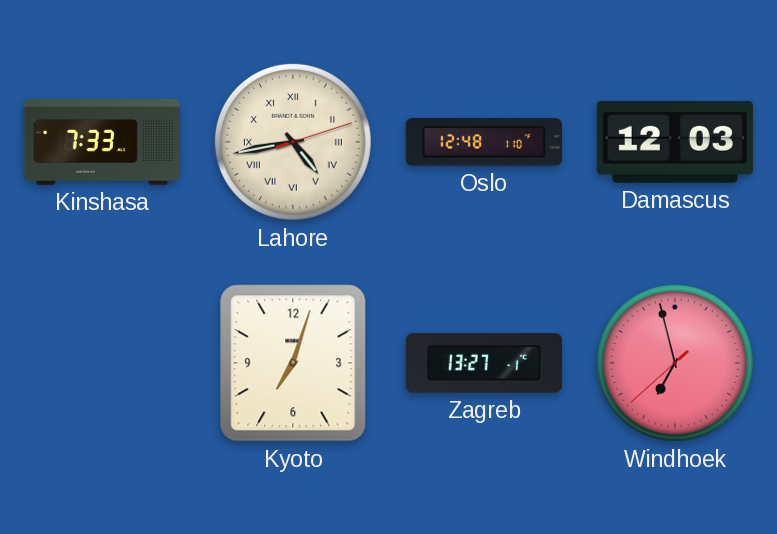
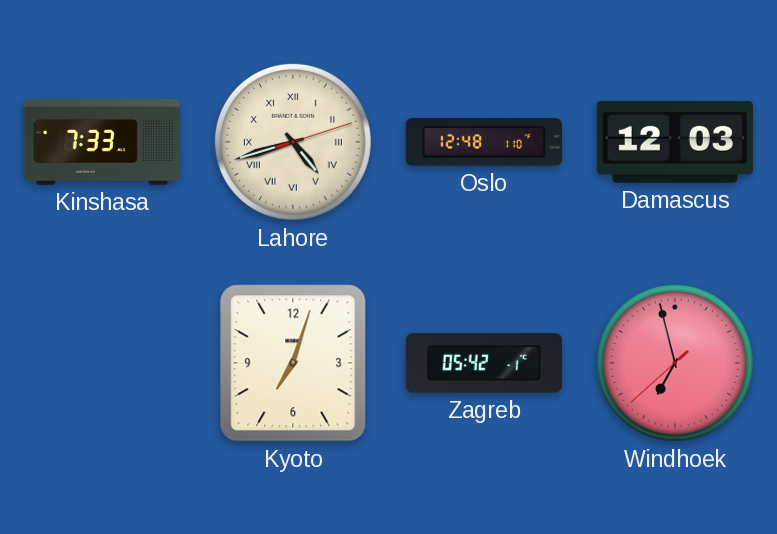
Lahore: 4:43 -> 4:42
Zagreb: 13:27 -> 05:42
